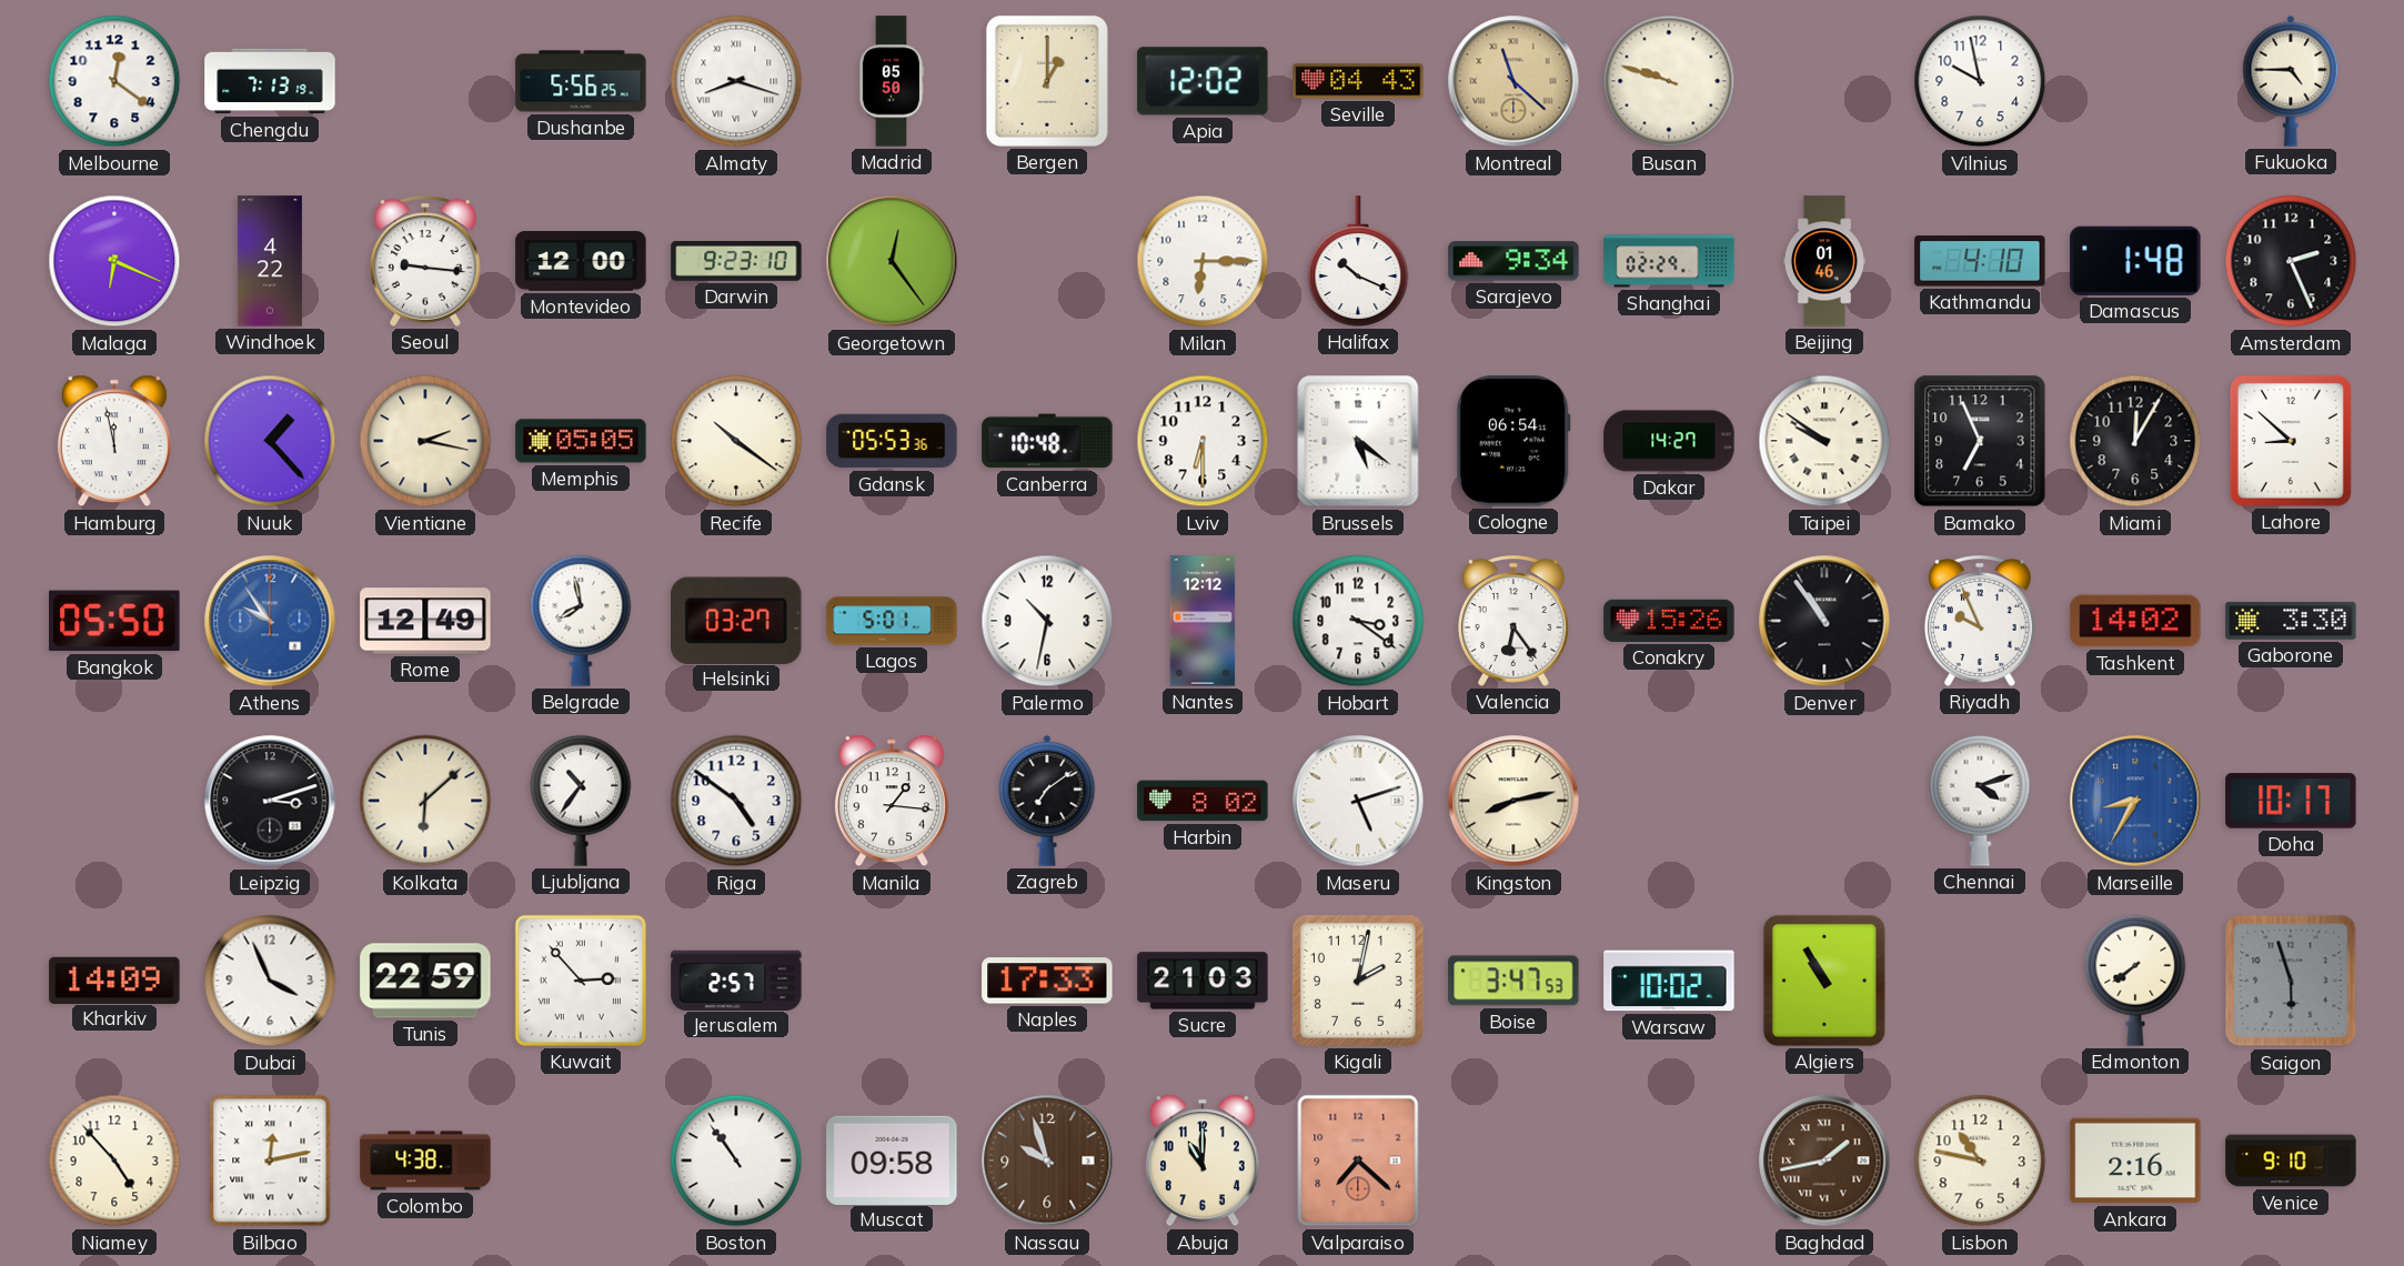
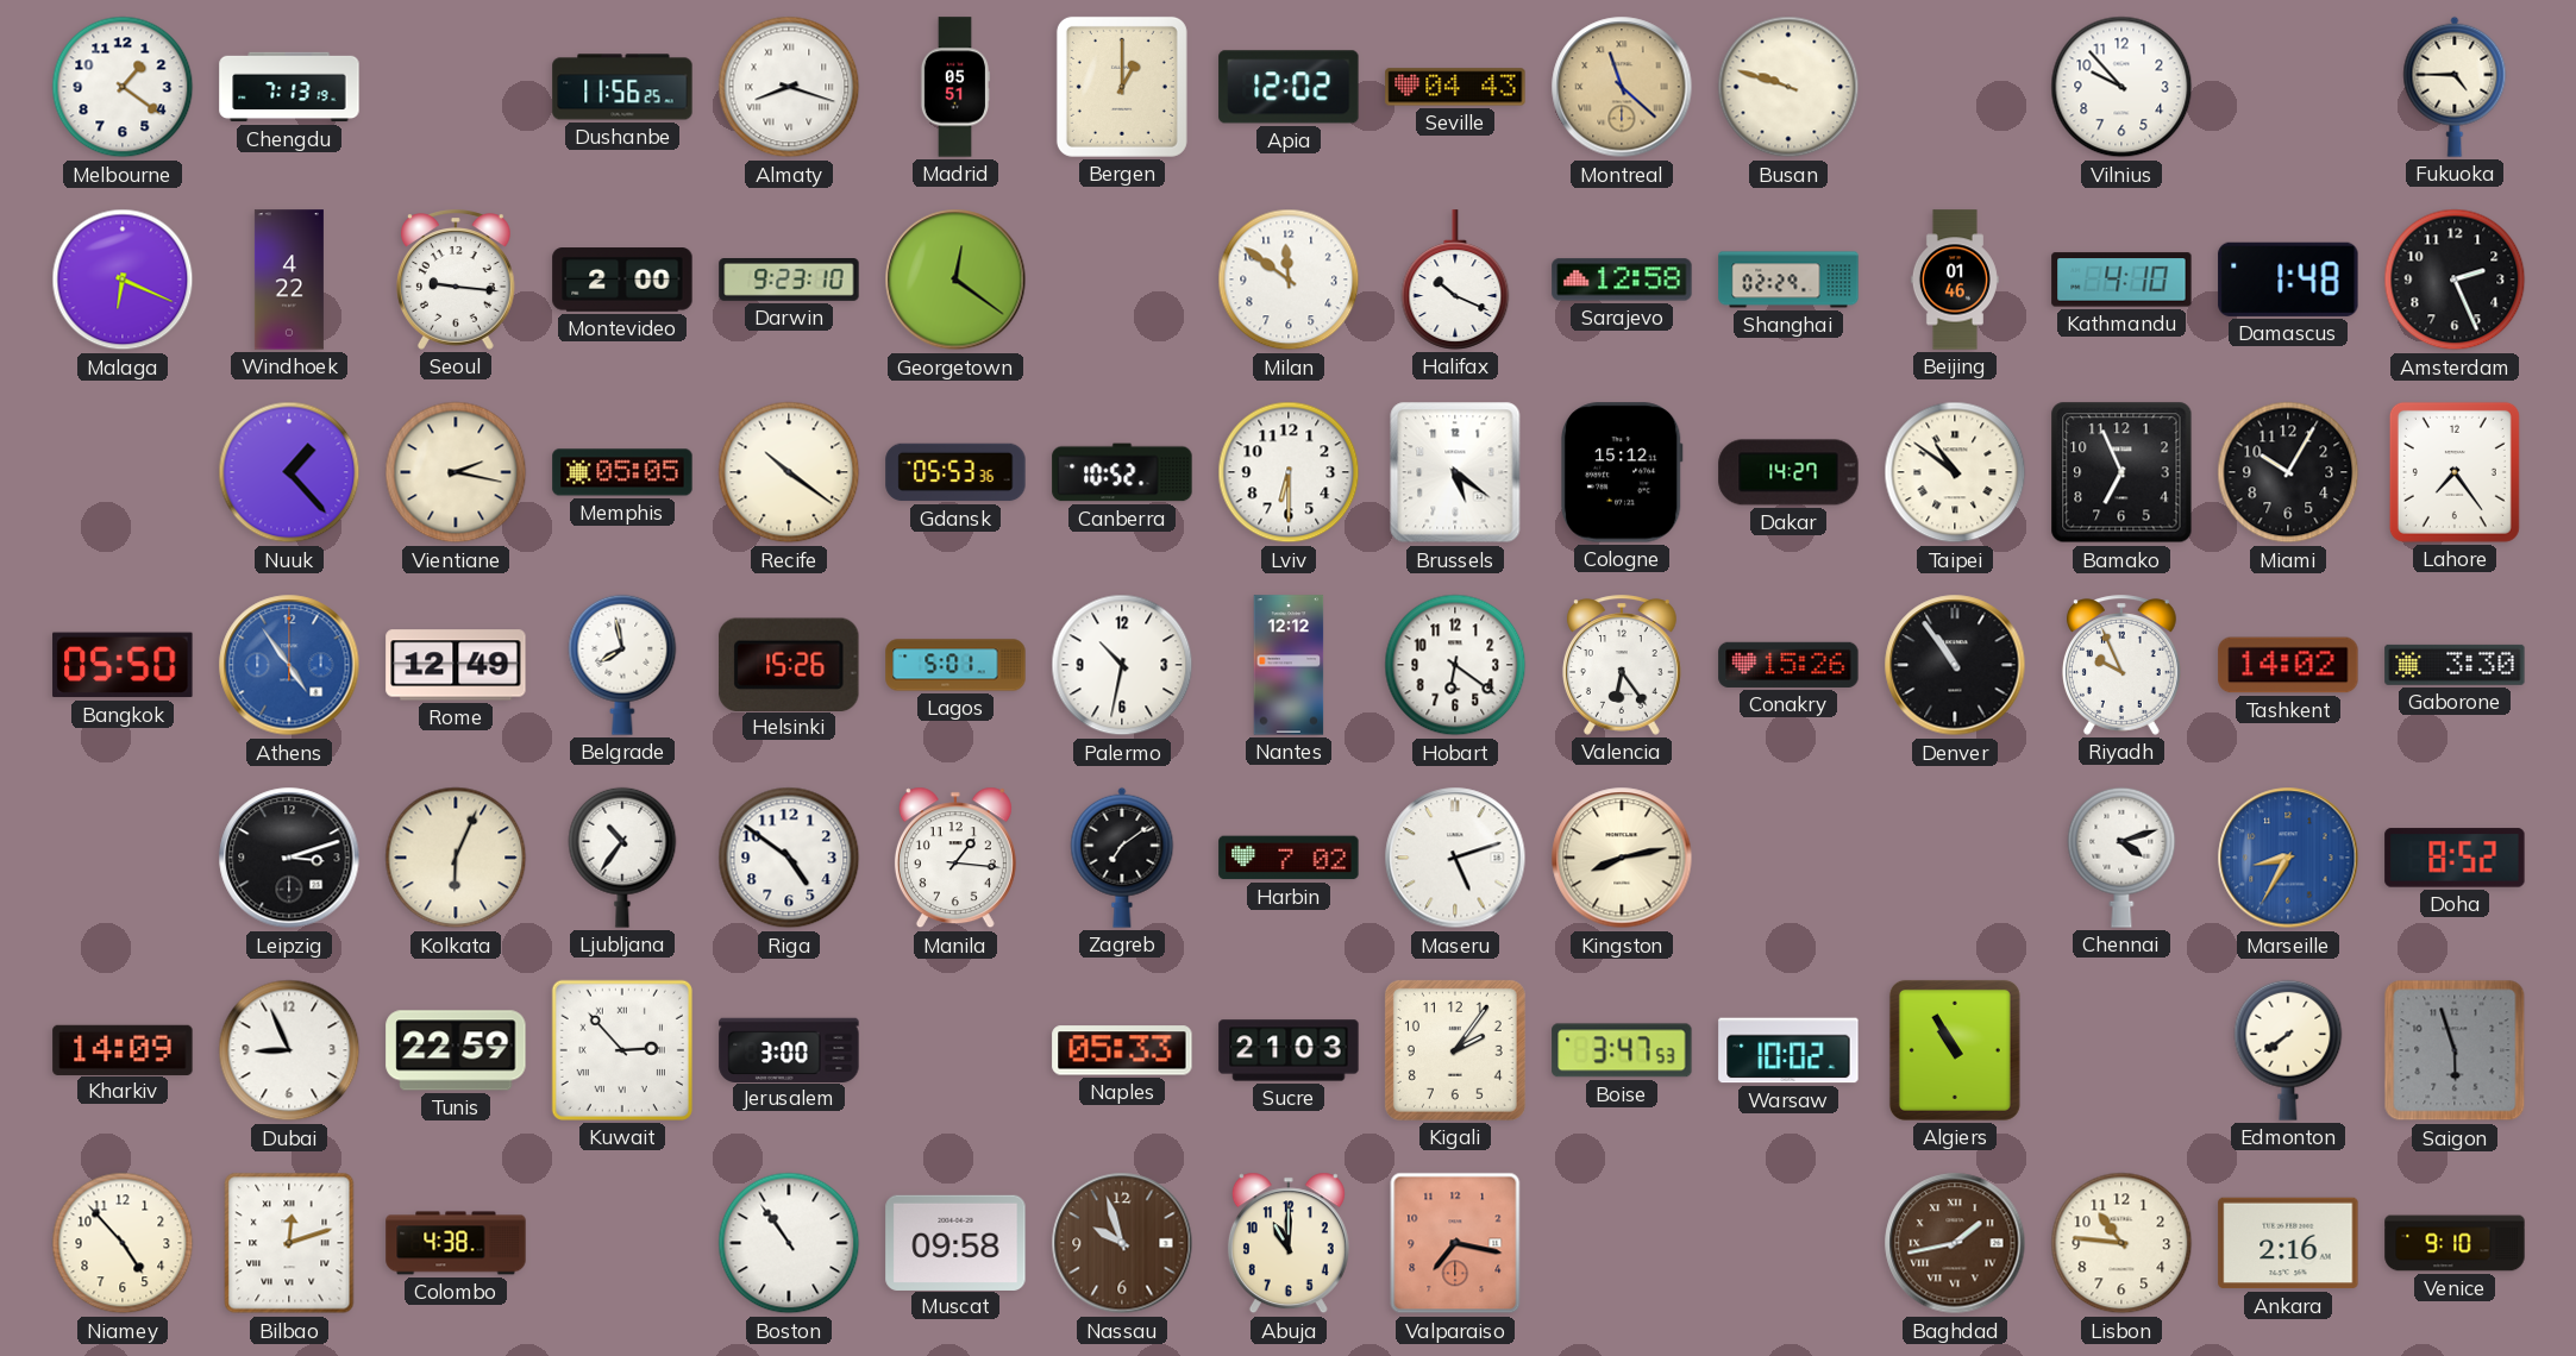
Melbourne: 12:21 -> 1:21
Dushanbe: 5:56 -> 11:56
Madrid: 05:50 -> 05:51
Vilnius: 9:58 -> 9:53
Montevideo: 12:00 -> 2:00
Georgetown: 12:24 -> 12:21
Milan: 6:15 -> 11:51
Sarajevo: 9:34 -> 12:58
Hamburg: 11:58 -> none
Canberra: 10:48 -> 10:52
Cologne: 06:54 -> 15:12
Taipei: 9:51 -> 10:51
Miami: 12:05 -> 10:05
Lahore: 8:52 -> 7:24
Athens: 9:54 -> 4:54
Helsinki: 03:27 -> 15:26
Hobart: 3:21 -> 6:21
Kolkata: 6:08 -> 6:04
Harbin: 8:02 -> 7:02
Doha: 10:17 -> 8:52
Dubai: 3:56 -> 8:56
Jerusalem: 2:57 -> 3:00
Naples: 17:33 -> 05:33
Kigali: 2:02 -> 2:06
Bilbao: 12:13 -> 12:12
Valparaiso: 7:22 -> 7:17
Lisbon: 10:47 -> 10:46
